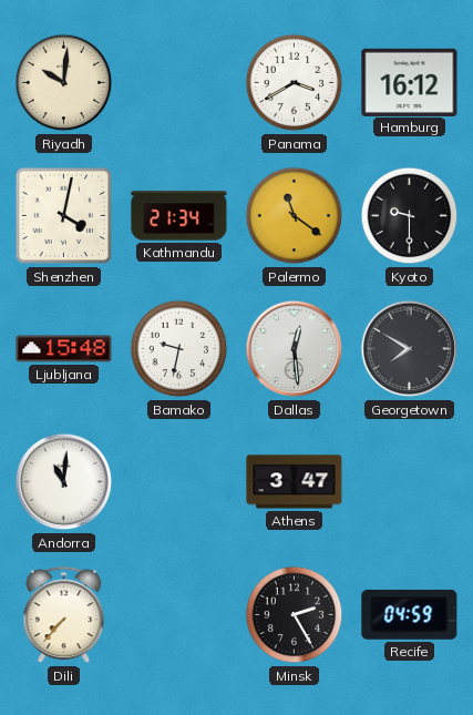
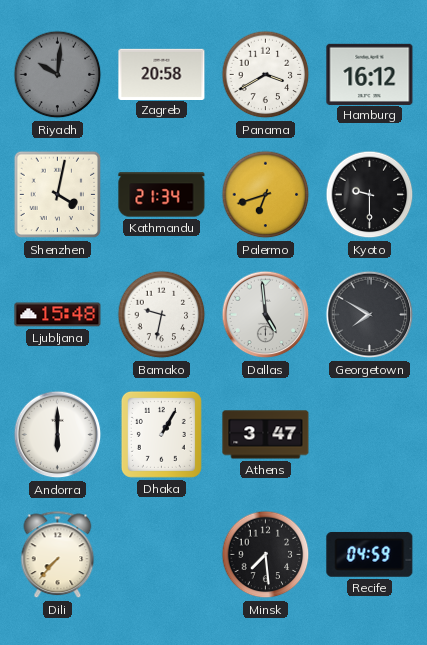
Riyadh dial: cream -> grey
Zagreb: none -> 20:58
Palermo: 11:21 -> 6:42
Dallas: 12:29 -> 4:59
Andorra: 11:01 -> 6:00
Dhaka: none -> 1:05
Minsk: 2:25 -> 7:29
